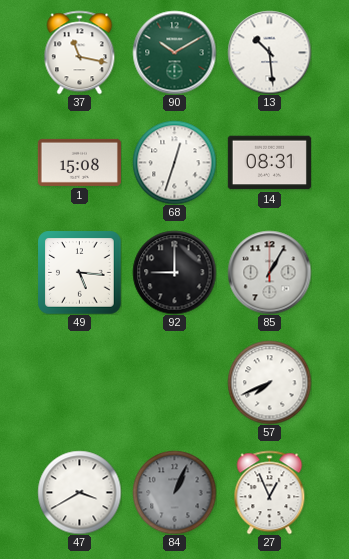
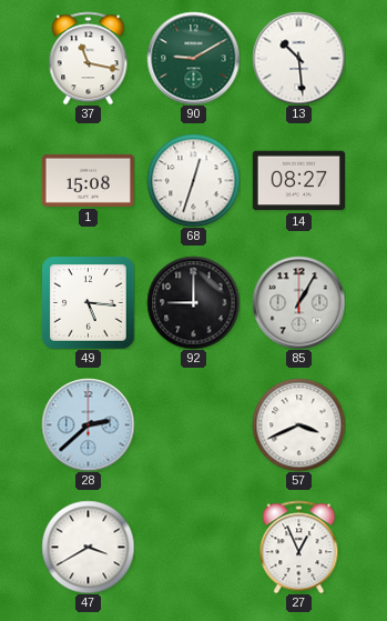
90: 10:10 -> 9:10
14: 08:31 -> 08:27
28: none -> 2:38
57: 7:41 -> 3:41
84: 1:04 -> none
